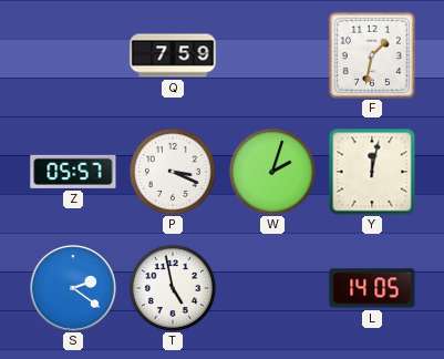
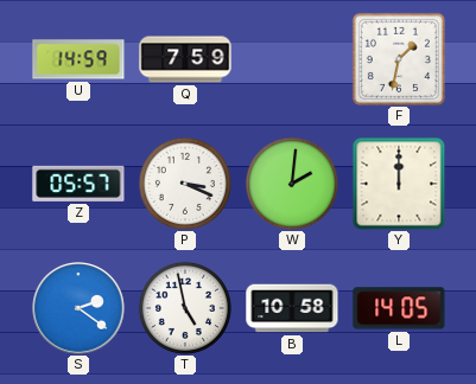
U: none -> 14:59
W: 2:03 -> 2:01
Y: 12:02 -> 12:00
B: none -> 10:58
